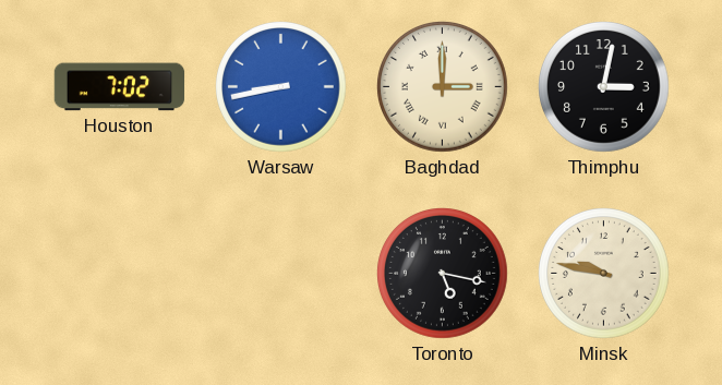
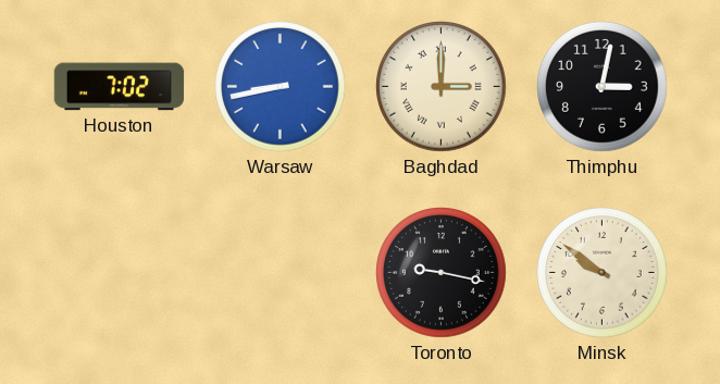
Toronto: 5:17 -> 9:17
Minsk: 9:47 -> 9:51
